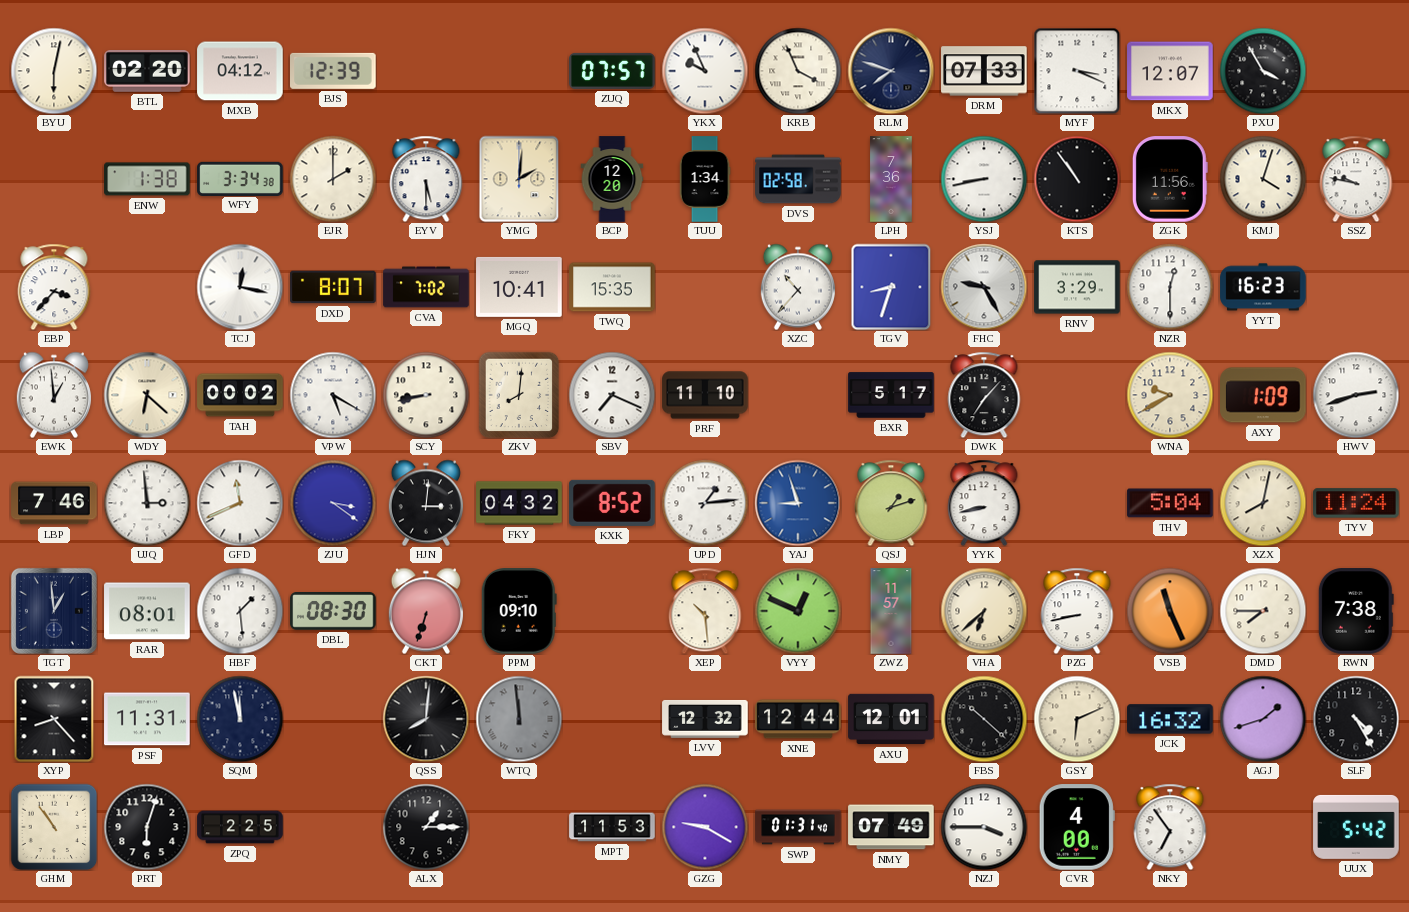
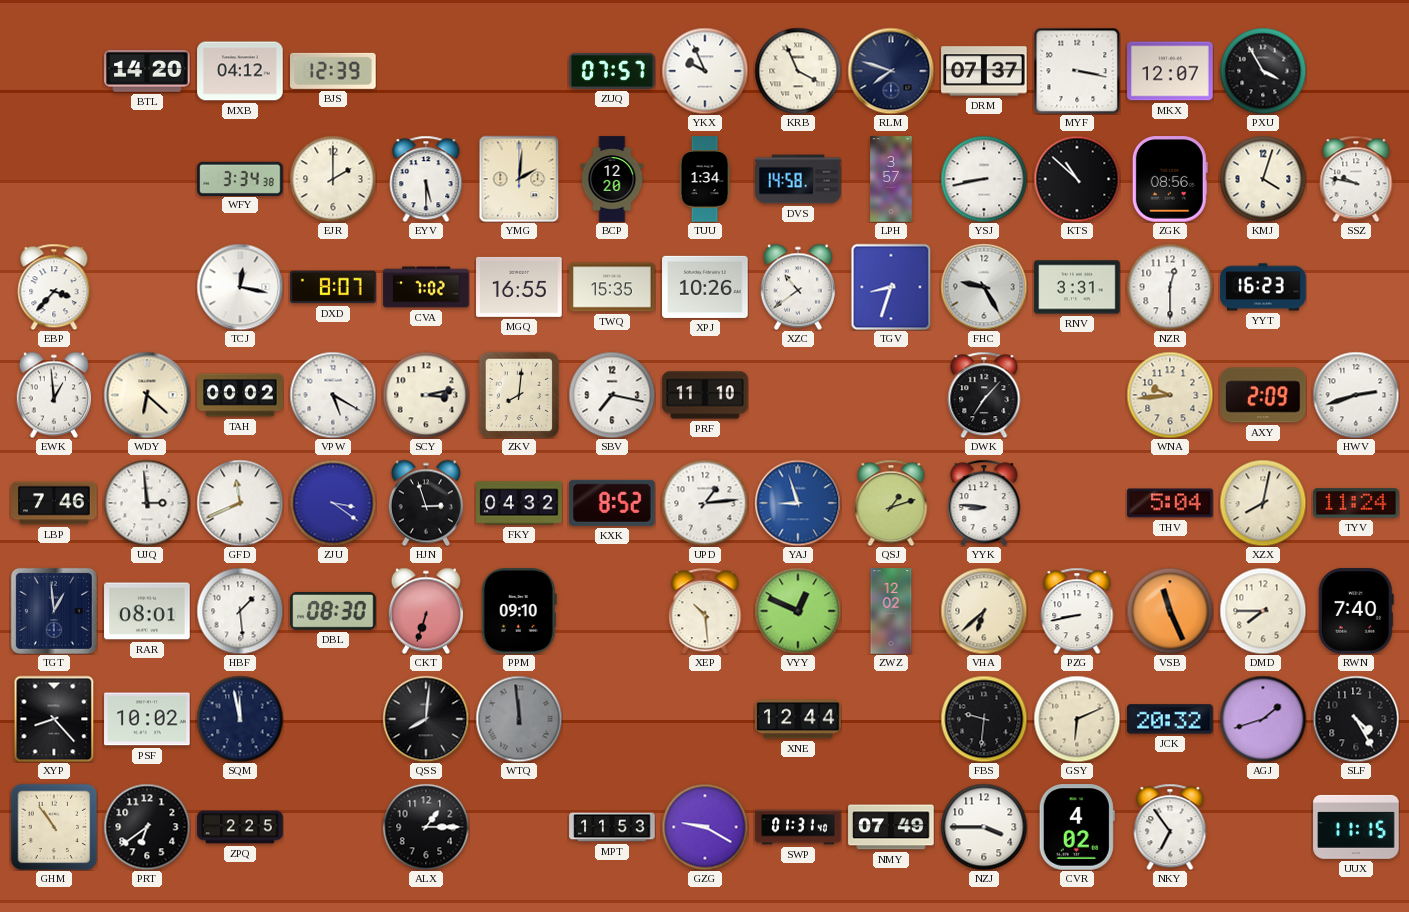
BYU: 6:02 -> none
BTL: 02:20 -> 14:20
DRM: 07:33 -> 07:37
MYF: 3:19 -> 3:17
ENW: 1:38 -> none
DVS: 02:58 -> 14:58
LPH: 7:36 -> 3:57
KTS: 10:54 -> 10:52
ZGK: 11:56 -> 08:56
MGQ: 10:41 -> 16:55
XPJ: none -> 10:26
XZC: 10:37 -> 10:39
RNV: 3:29 -> 3:31
SCY: 8:43 -> 3:13
SBV: 7:19 -> 7:17
BXR: 5:17 -> none
WNA: 9:40 -> 9:44
AXY: 1:09 -> 2:09
HJN: 3:01 -> 2:57
YYK: 8:43 -> 8:46
ZWZ: 11:57 -> 12:02
RWN: 7:38 -> 7:40
PSF: 11:31 -> 10:02
LVV: 12:32 -> none
AXU: 12:01 -> none
FBS: 10:22 -> 9:31
JCK: 16:32 -> 20:32
PRT: 6:03 -> 6:39
CVR: 4:00 -> 4:02
UUX: 5:42 -> 11:15
